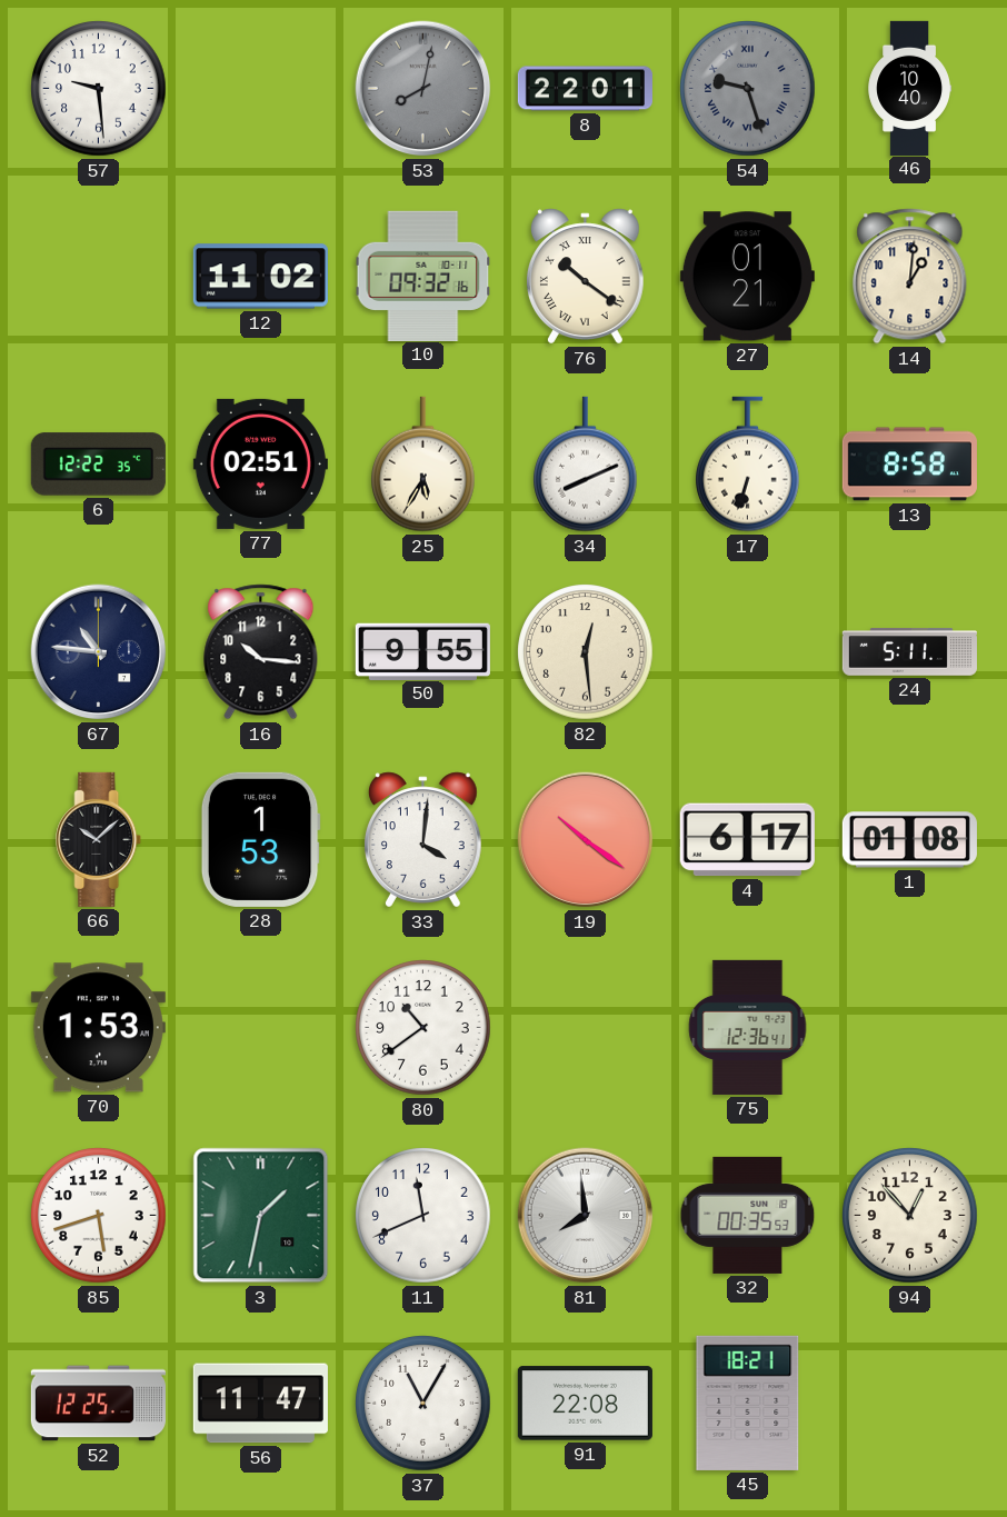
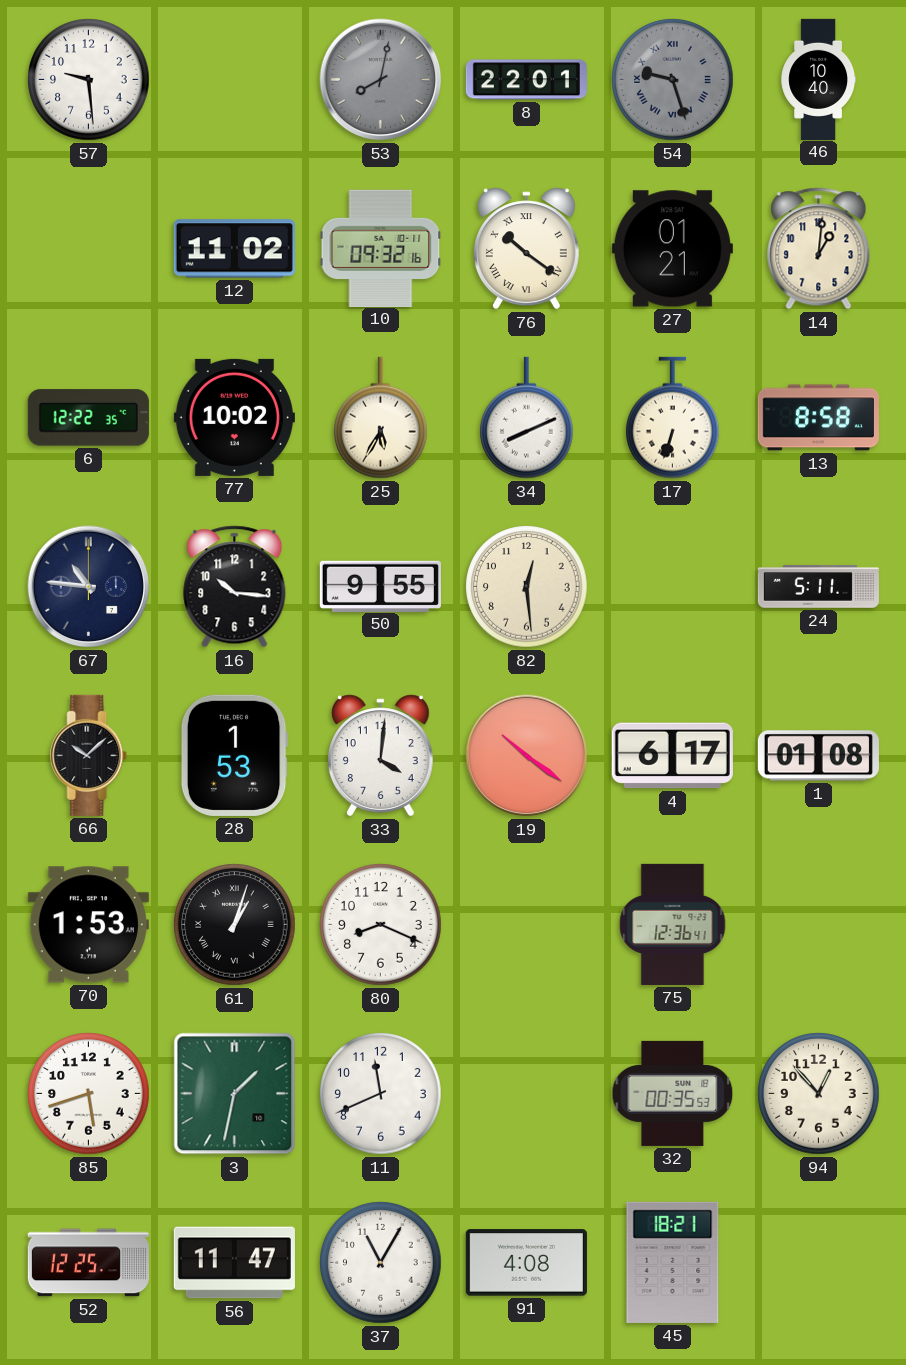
77: 02:51 -> 10:02
61: none -> 1:03
80: 10:39 -> 8:19
81: 7:59 -> none
91: 22:08 -> 4:08
